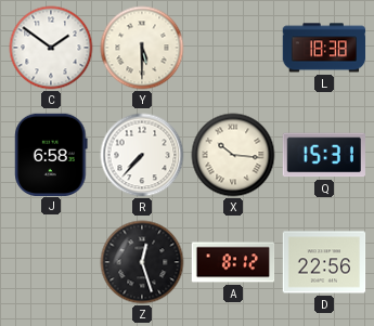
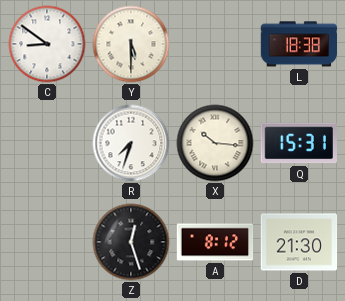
C: 1:51 -> 8:51
J: 6:58 -> none
R: 7:37 -> 7:33
D: 22:56 -> 21:30
